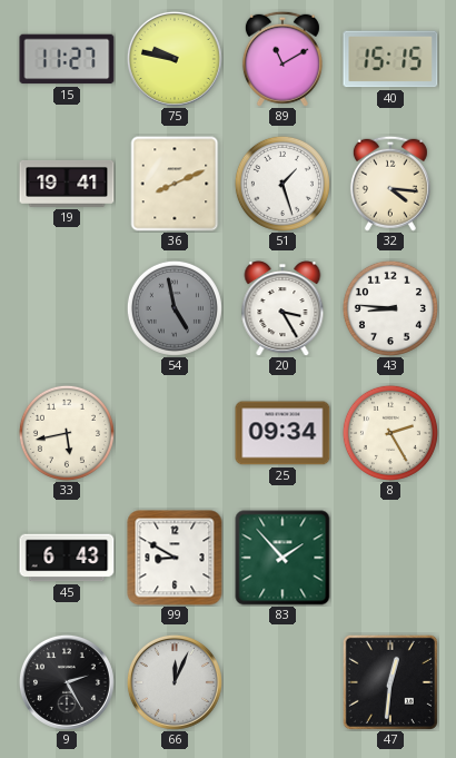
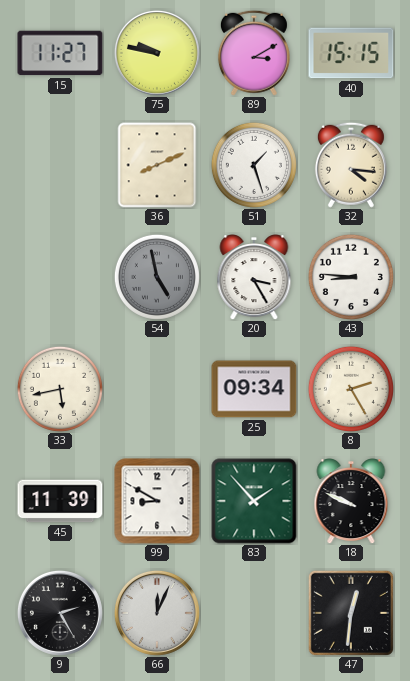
89: 11:10 -> 3:10
19: 19:41 -> none
45: 6:43 -> 11:39
18: none -> 9:49
